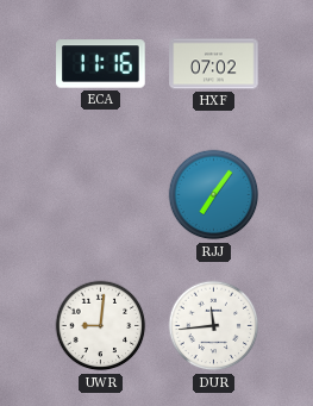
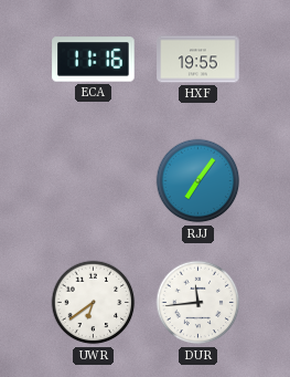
HXF: 07:02 -> 19:55
UWR: 9:01 -> 6:39
